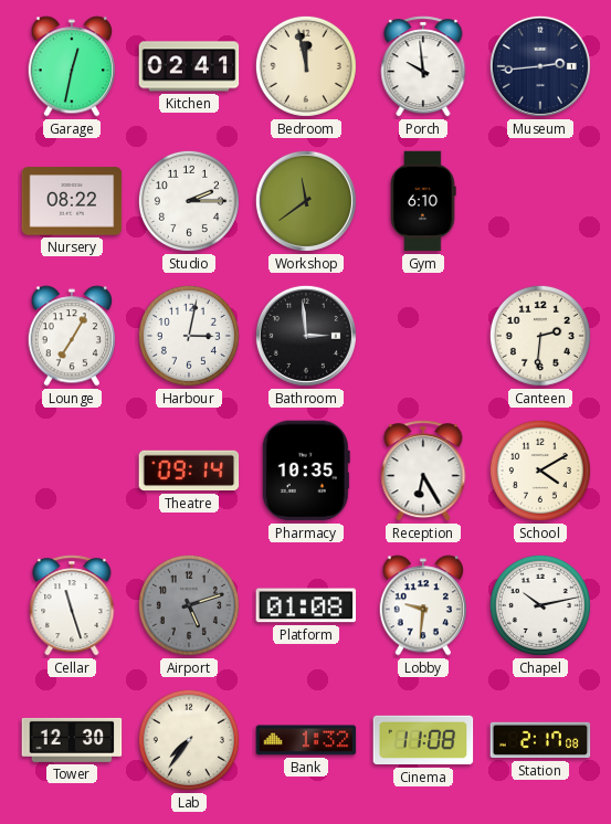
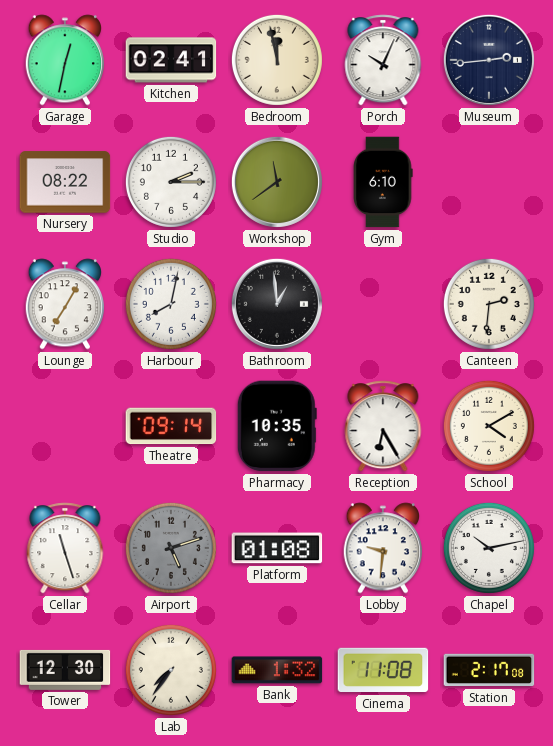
Porch: 9:59 -> 10:04
Harbour: 3:02 -> 8:02
Bathroom: 2:59 -> 12:59
